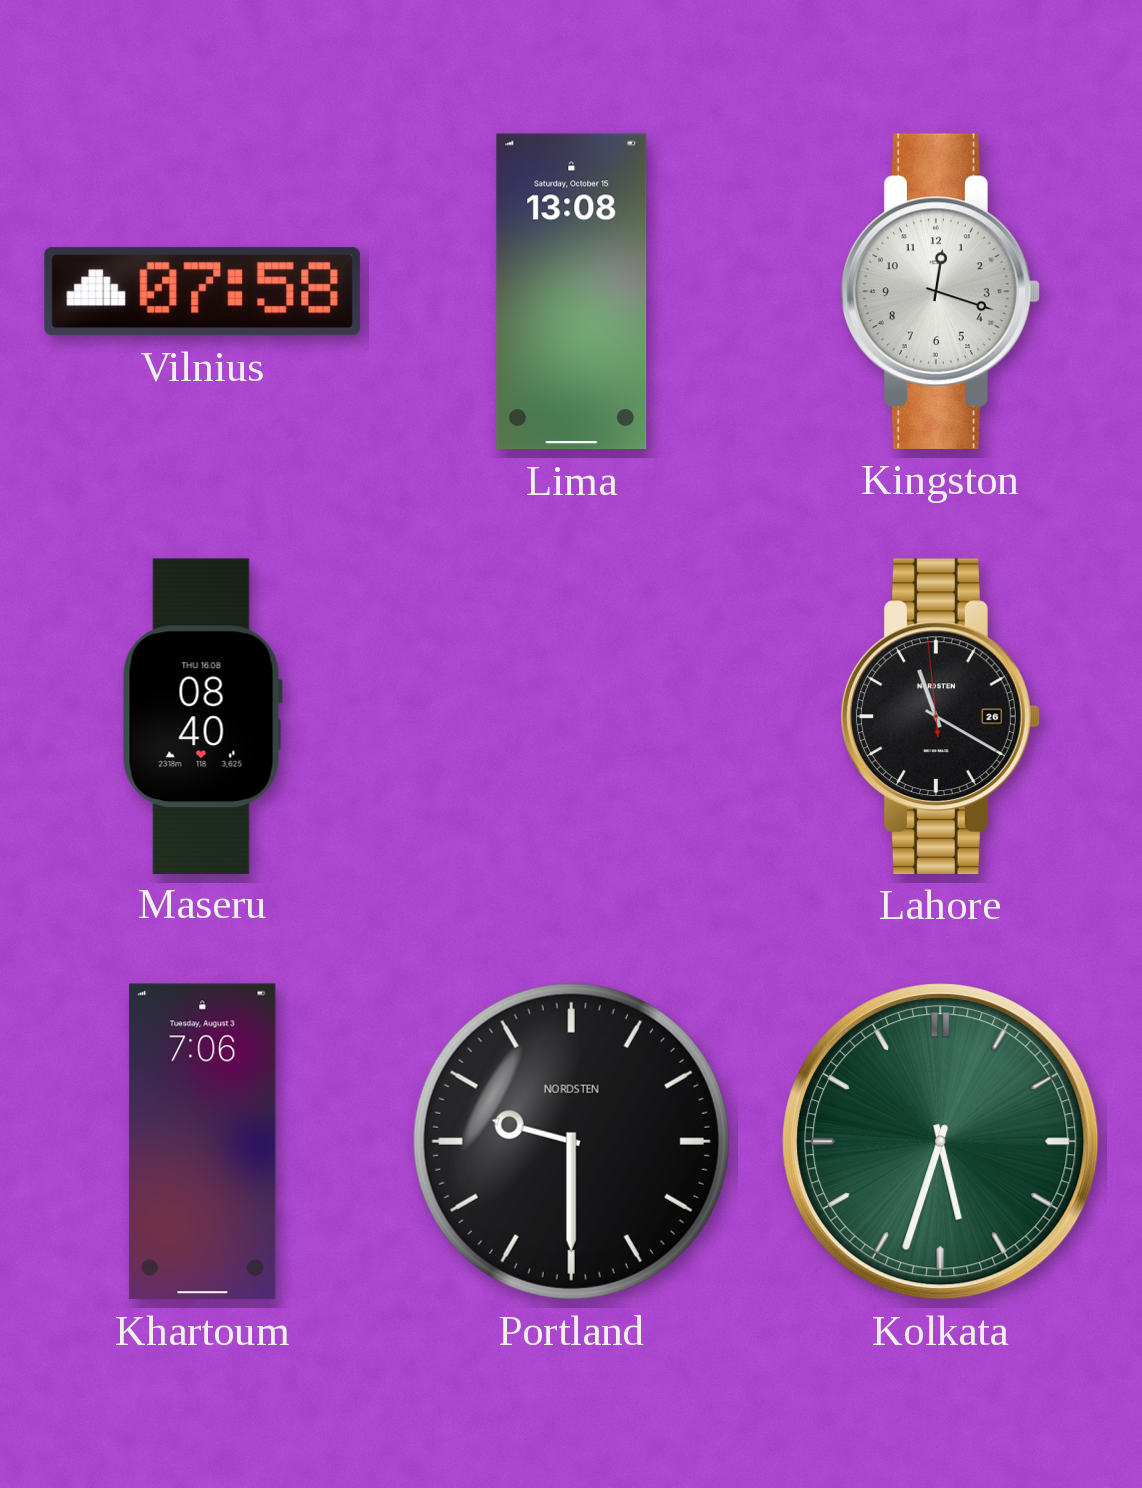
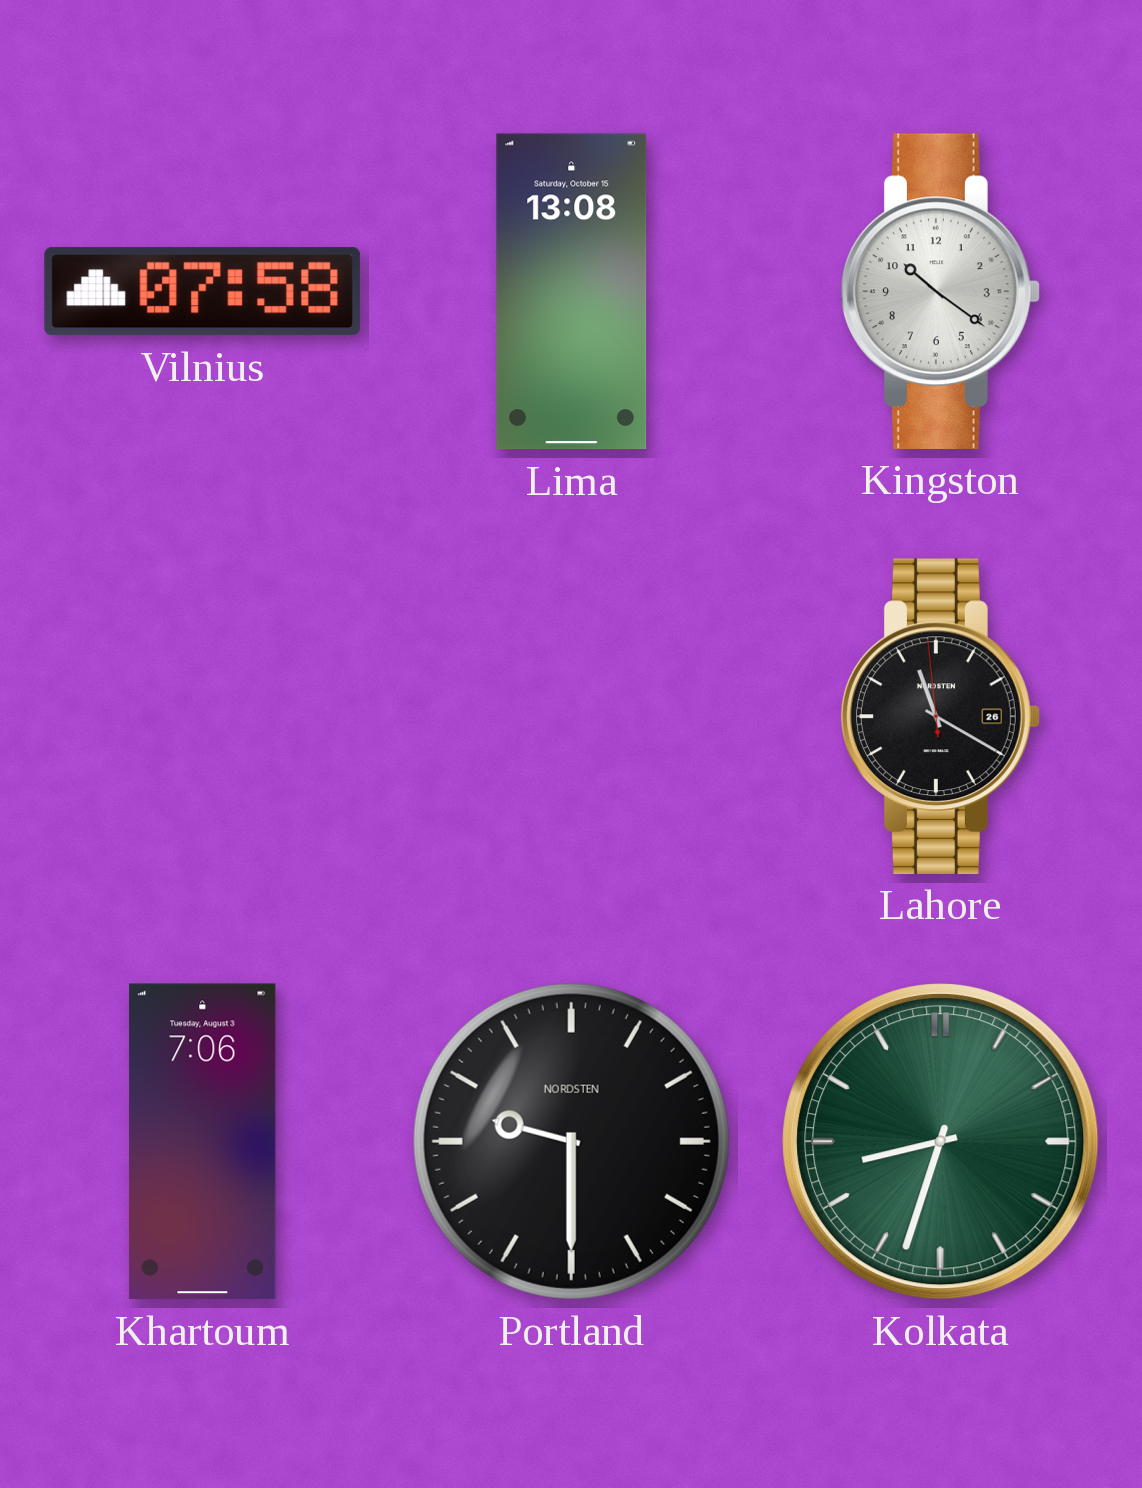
Kingston: 12:18 -> 10:21
Maseru: 08:40 -> none
Kolkata: 5:33 -> 8:33
